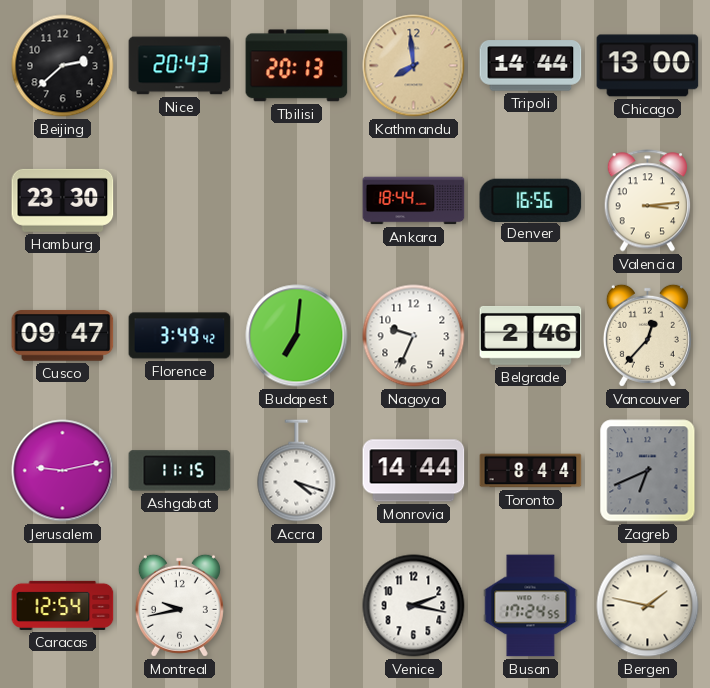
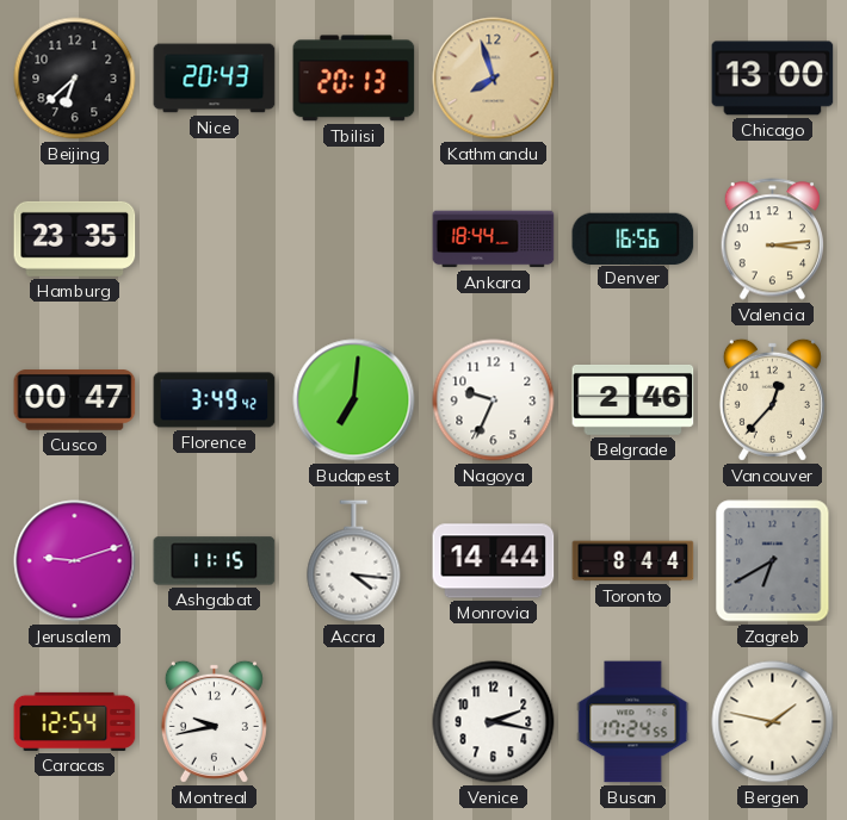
Beijing: 2:38 -> 6:38
Kathmandu: 7:59 -> 7:57
Tripoli: 14:44 -> none
Hamburg: 23:30 -> 23:35
Cusco: 09:47 -> 00:47
Jerusalem: 9:13 -> 9:12
Accra: 4:18 -> 4:16
Zagreb: 6:41 -> 6:40
